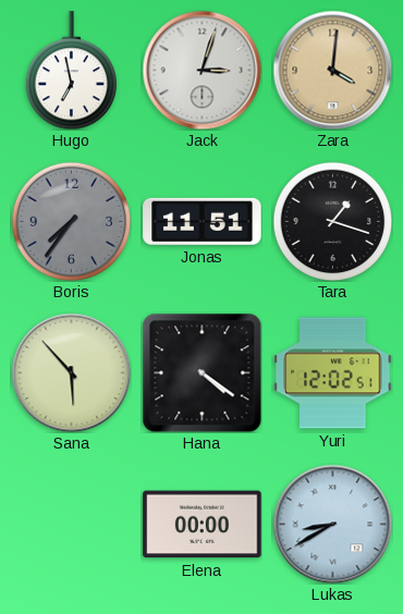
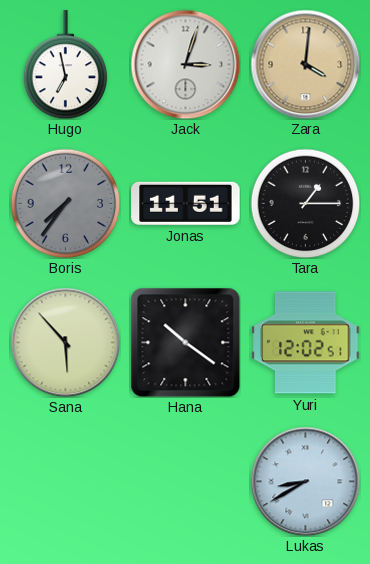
Tara: 1:18 -> 1:15
Hana: 4:21 -> 10:21
Elena: 00:00 -> none
